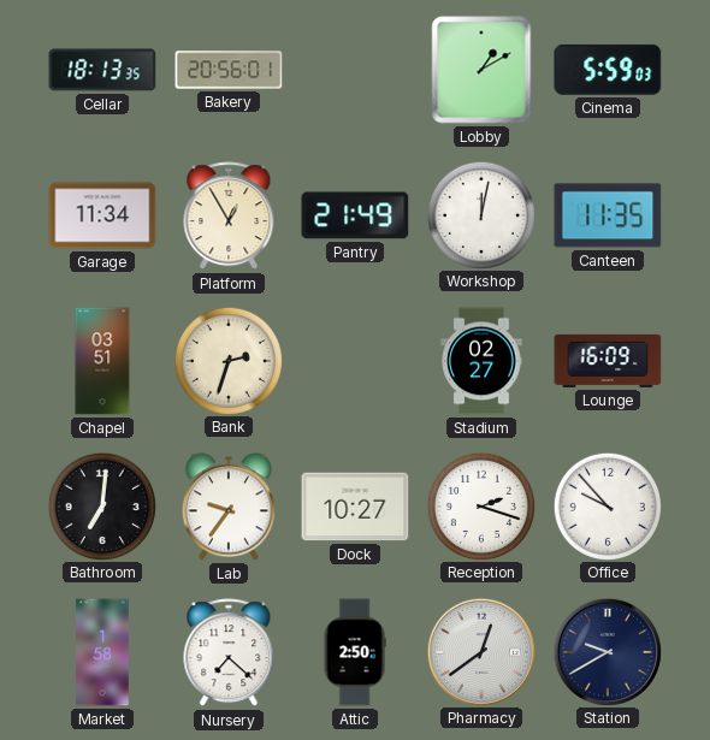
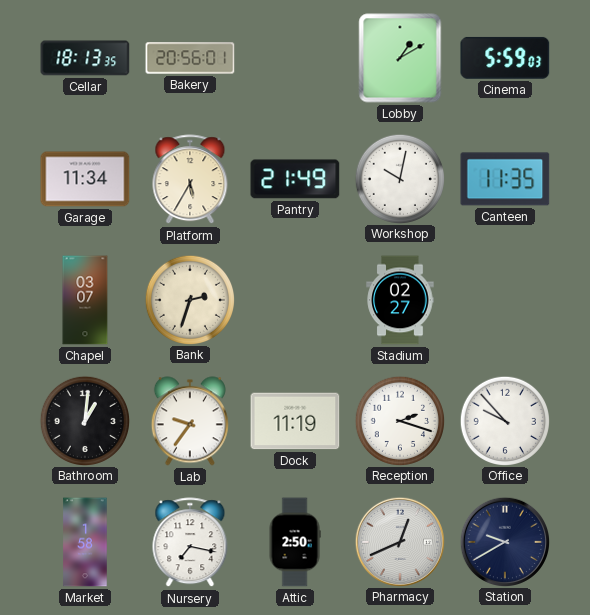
Platform: 12:55 -> 5:35
Workshop: 12:02 -> 10:02
Chapel: 03:51 -> 03:07
Lounge: 16:09 -> none
Bathroom: 7:01 -> 1:01
Dock: 10:27 -> 11:19
Nursery: 7:22 -> 7:17
Pharmacy: 12:39 -> 12:41
